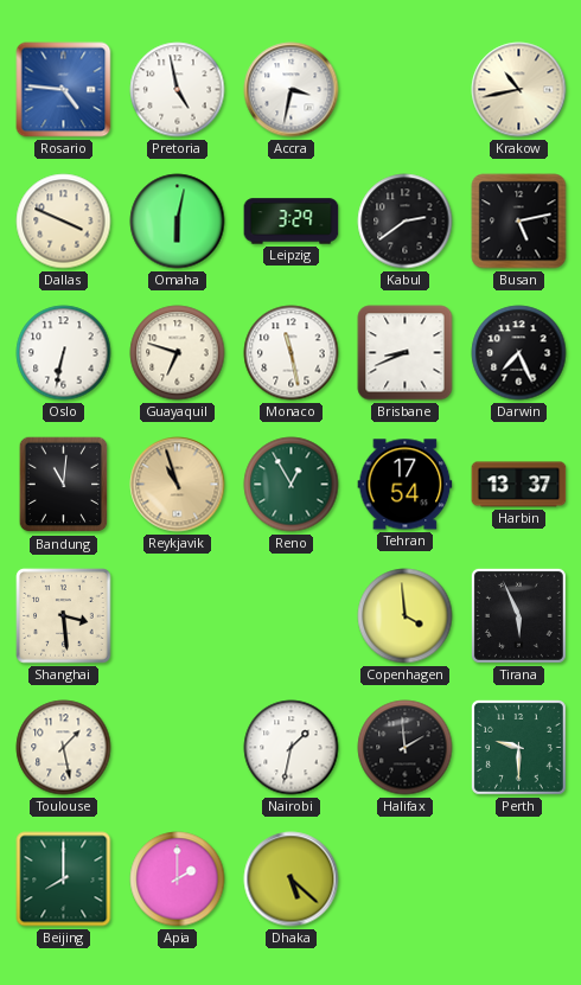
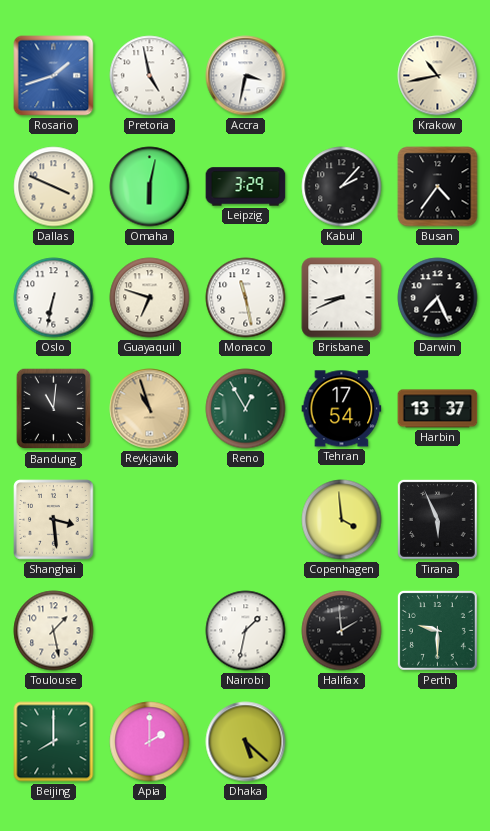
Rosario: 4:46 -> 1:42
Kabul: 2:39 -> 2:07
Busan: 5:13 -> 4:36
